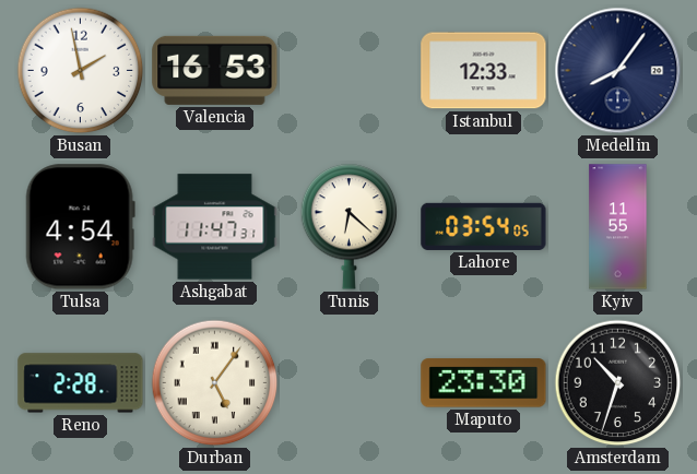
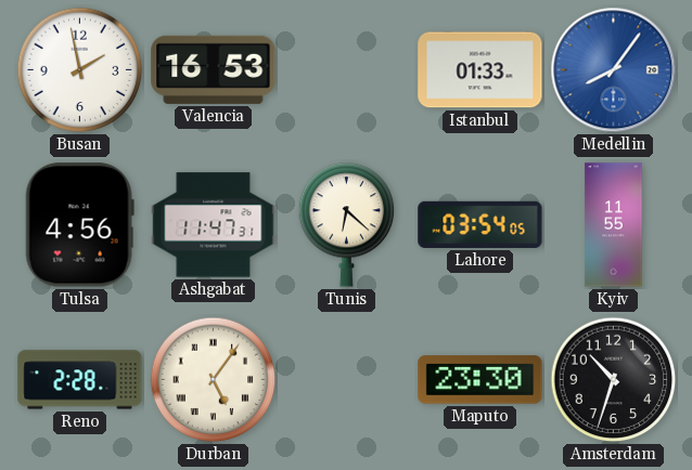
Istanbul: 12:33 -> 01:33
Medellin dial: navy -> blue
Tulsa: 4:54 -> 4:56
